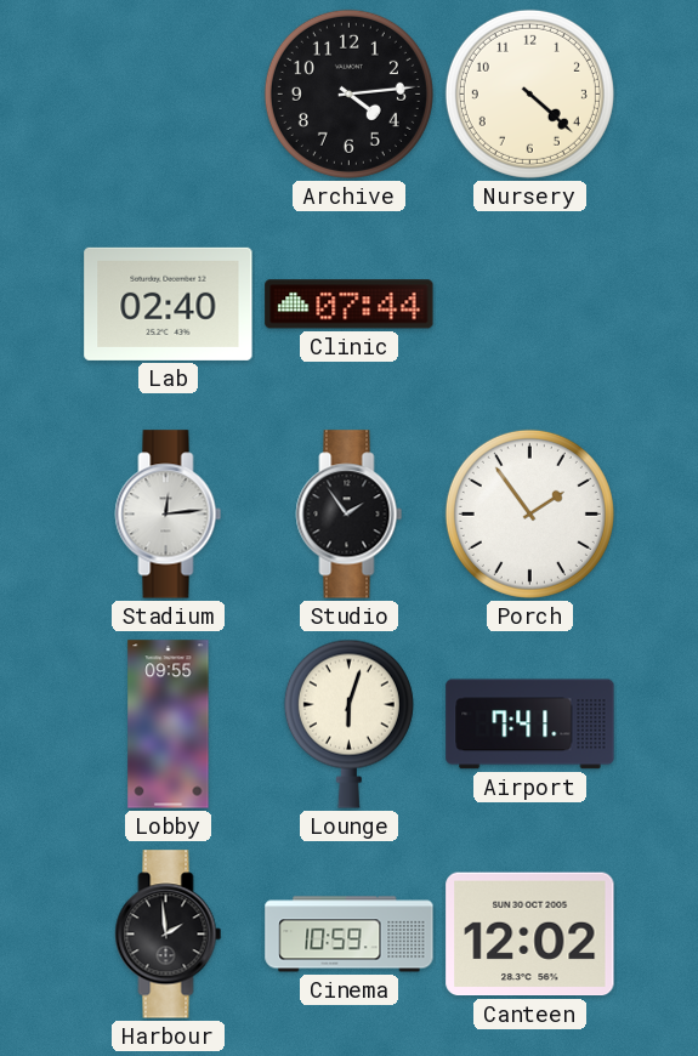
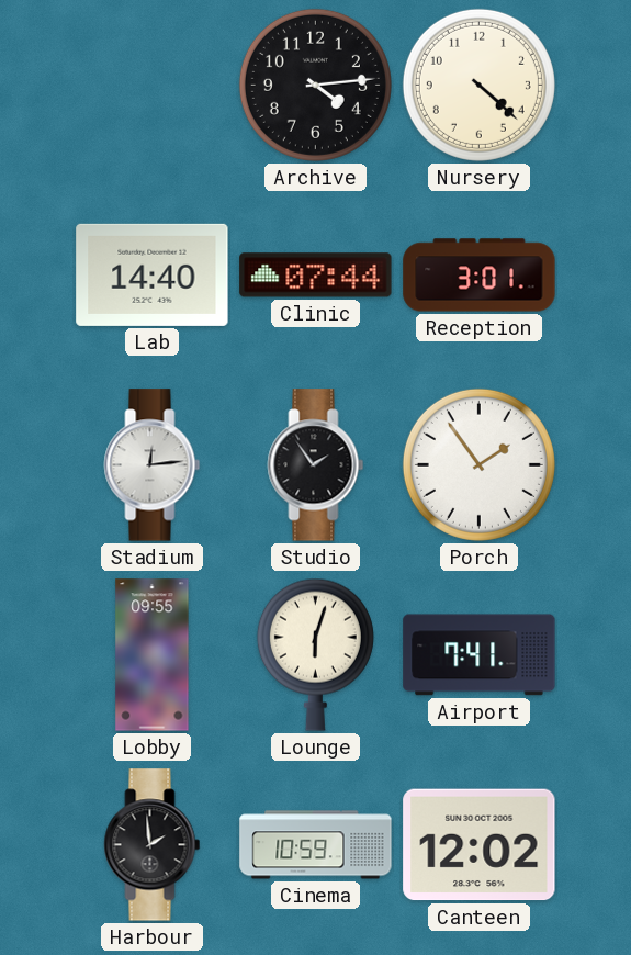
Lab: 02:40 -> 14:40
Reception: none -> 3:01
